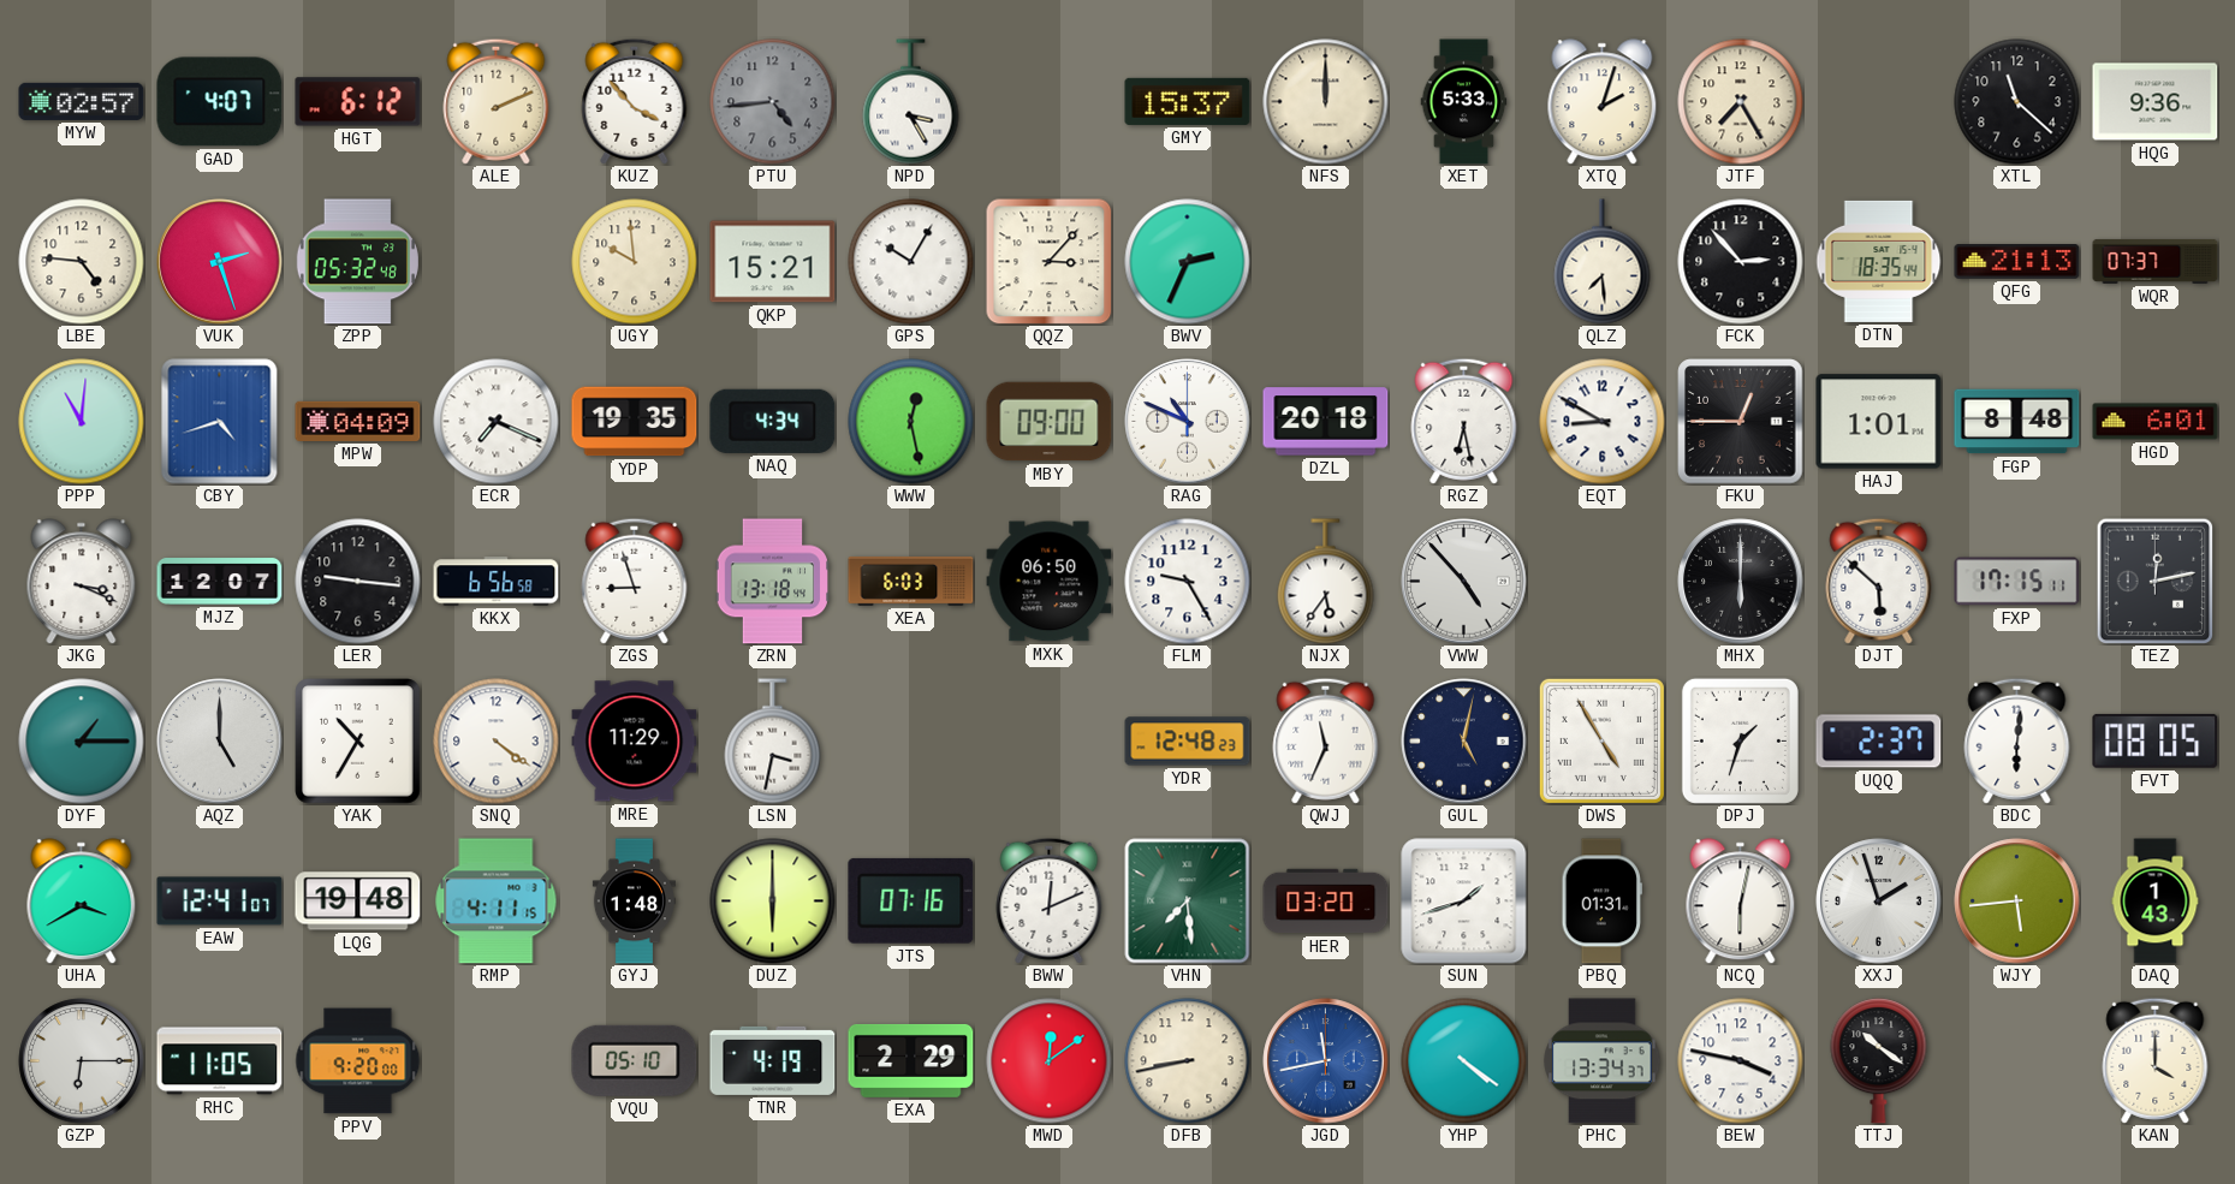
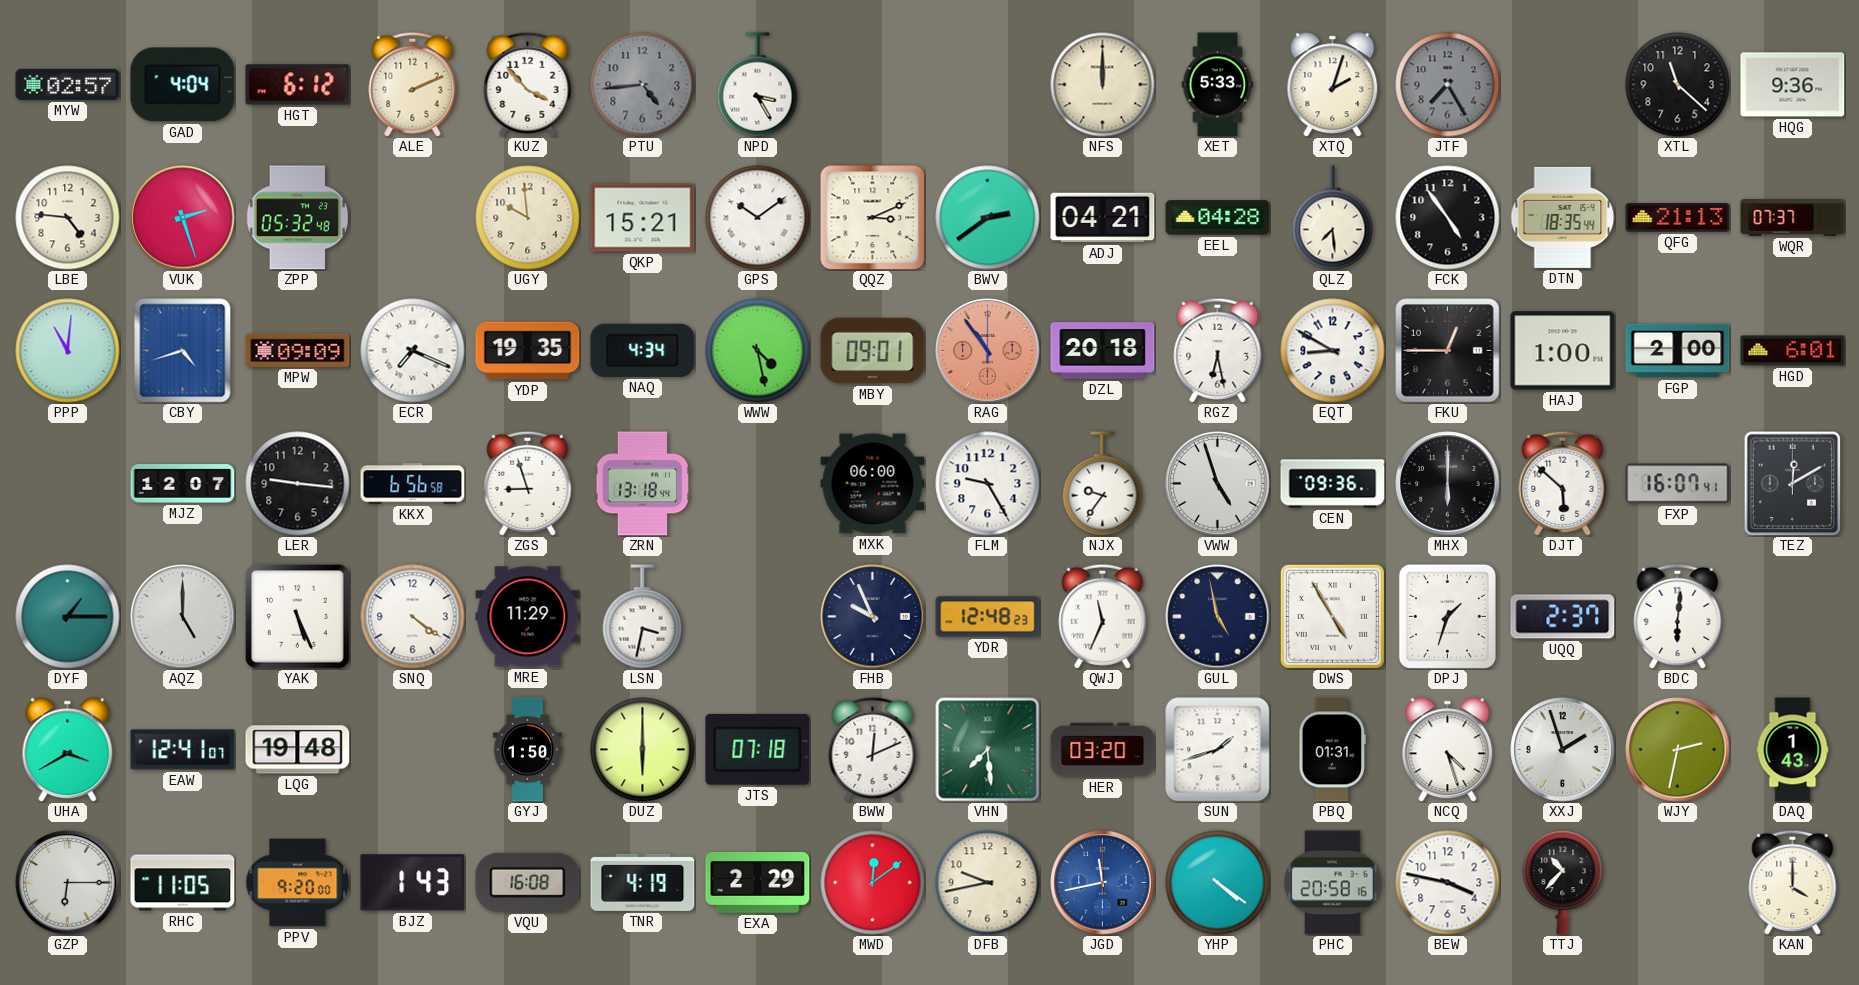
GAD: 4:07 -> 4:04
GMY: 15:37 -> none
JTF dial: cream -> grey
GPS: 10:05 -> 10:09
QQZ: 3:07 -> 3:11
BWV: 2:34 -> 2:39
ADJ: none -> 04:21
EEL: none -> 04:28
FCK: 2:53 -> 4:54
MPW: 04:09 -> 09:09
WWW: 12:28 -> 4:28
MBY: 09:00 -> 09:01
RAG: 10:49 -> 10:54
RAG dial: white -> salmon
HAJ: 1:01 -> 1:00
FGP: 8:48 -> 2:00
JKG: 3:19 -> none
XEA: 6:03 -> none
MXK: 06:50 -> 06:00
NJX: 5:36 -> 9:36
VWW: 4:53 -> 4:57
CEN: none -> 09:36
FXP: 17:15 -> 16:07
TEZ: 12:13 -> 12:10
YAK: 10:35 -> 5:26
FHB: none -> 9:56
GUL: 5:02 -> 4:58
FVT: 08:05 -> none
RMP: 4:11 -> none
GYJ: 1:48 -> 1:50
JTS: 07:16 -> 07:18
NCQ: 6:02 -> 4:27
WJY: 5:44 -> 2:32
BJZ: none -> 1:43
VQU: 05:10 -> 16:08
DFB: 8:43 -> 9:43
PHC: 13:34 -> 20:58
TTJ: 10:21 -> 10:37
